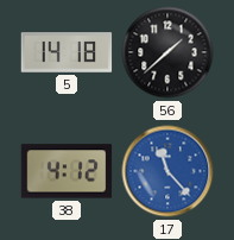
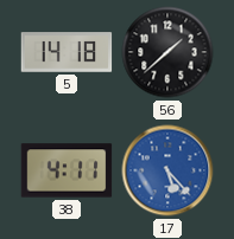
38: 4:12 -> 4:11
17: 11:23 -> 5:23
